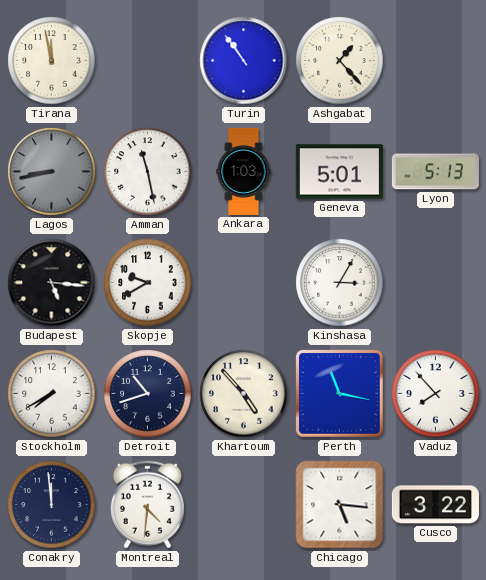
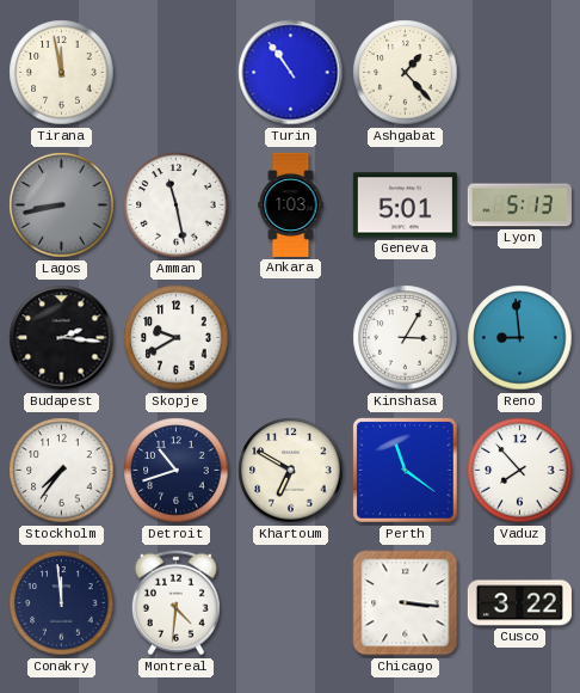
Budapest: 5:16 -> 2:16
Reno: none -> 8:59
Stockholm: 7:40 -> 7:36
Khartoum: 4:53 -> 6:50
Perth: 11:17 -> 11:21
Chicago: 5:16 -> 3:16
